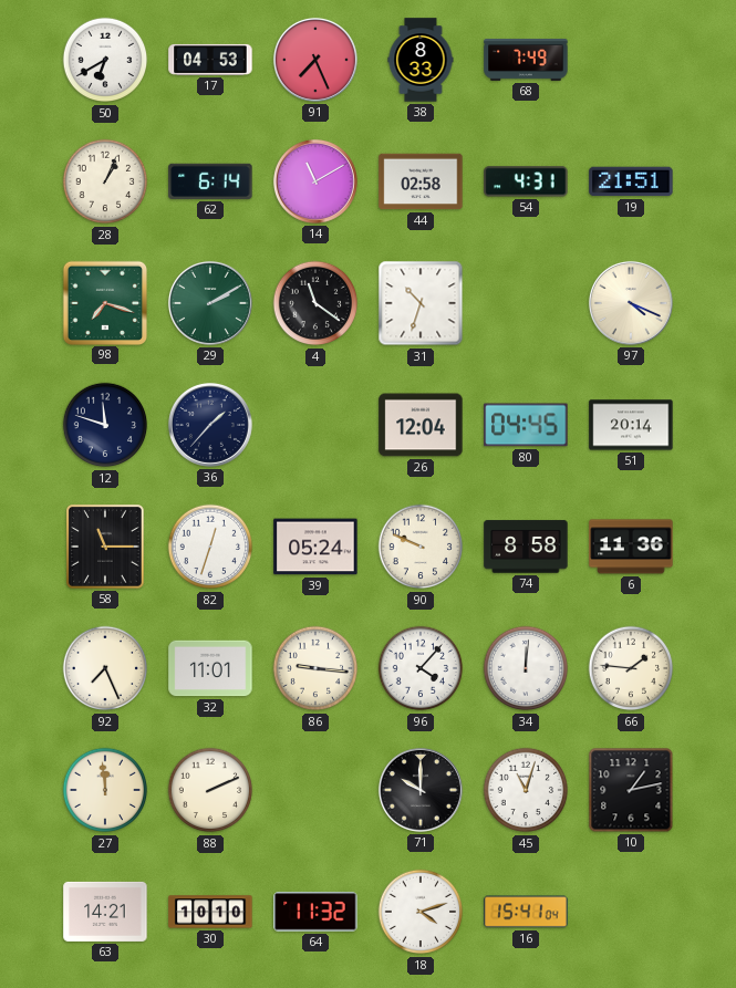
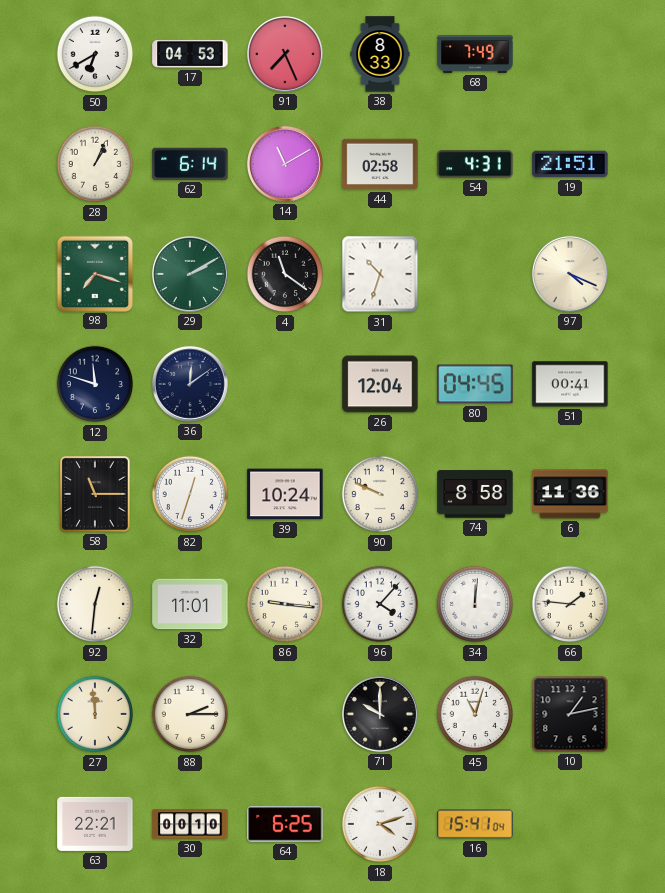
36: 1:37 -> 12:09
51: 20:14 -> 00:41
39: 05:24 -> 10:24
92: 7:26 -> 12:31
88: 2:11 -> 2:15
63: 14:21 -> 22:21
30: 10:10 -> 00:10
64: 11:32 -> 6:25
